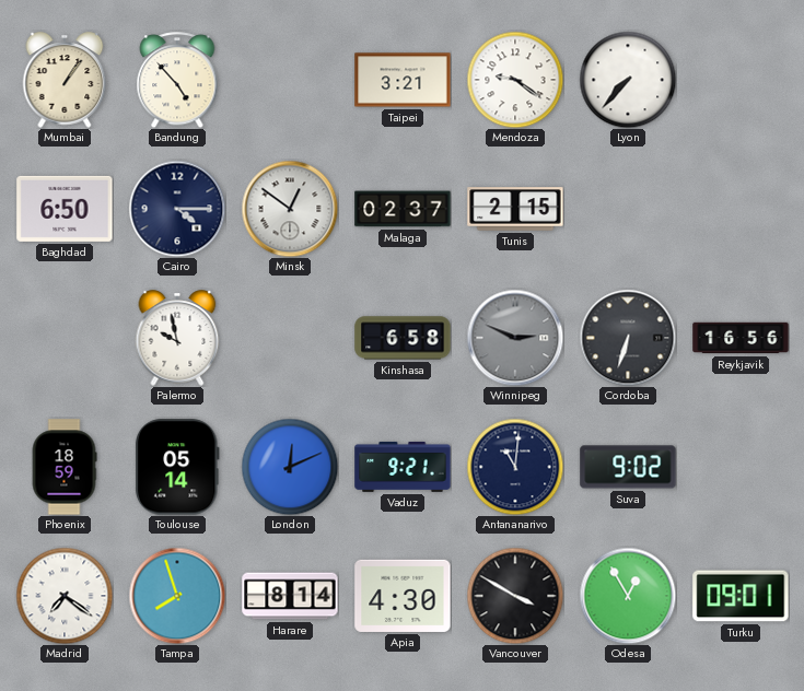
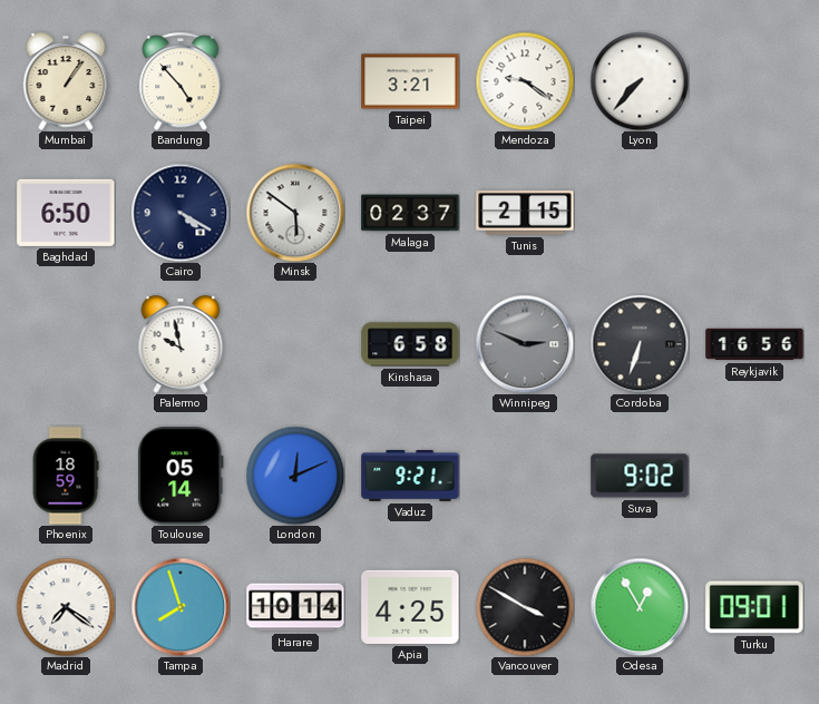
Cairo: 4:15 -> 4:20
Minsk: 12:51 -> 5:51
Antananarivo: 11:01 -> none
Harare: 8:14 -> 10:14
Apia: 4:30 -> 4:25
